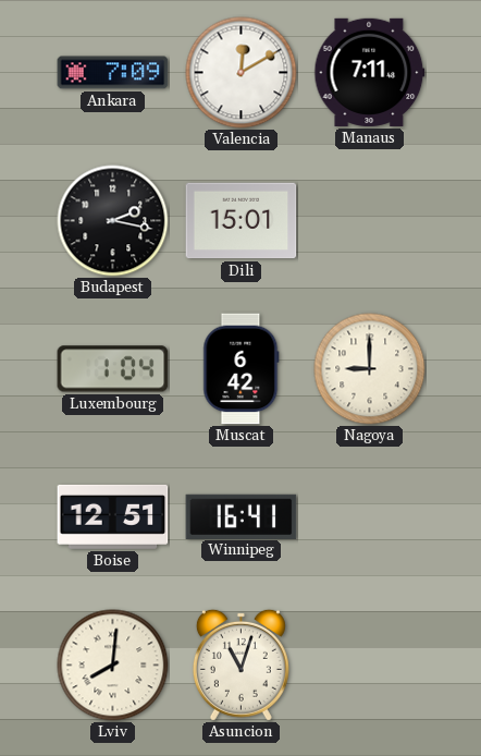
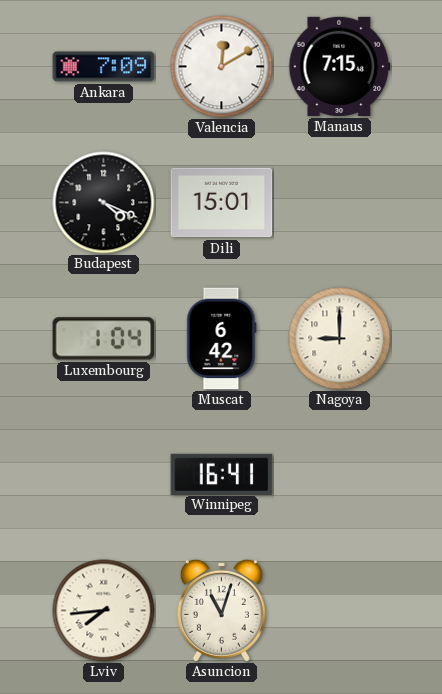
Manaus: 7:11 -> 7:15
Budapest: 2:17 -> 4:19
Boise: 12:51 -> none
Lviv: 8:01 -> 7:44
